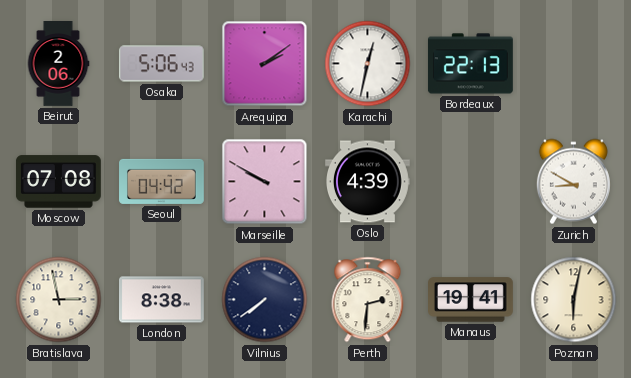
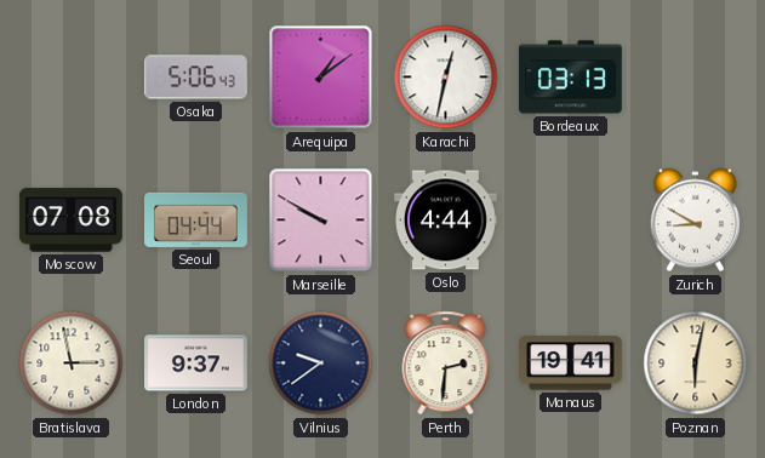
Beirut: 2:06 -> none
Arequipa: 2:09 -> 1:09
Bordeaux: 22:13 -> 03:13
Seoul: 04:42 -> 04:44
Oslo: 4:39 -> 4:44
London: 8:38 -> 9:37
Vilnius: 7:39 -> 9:39
